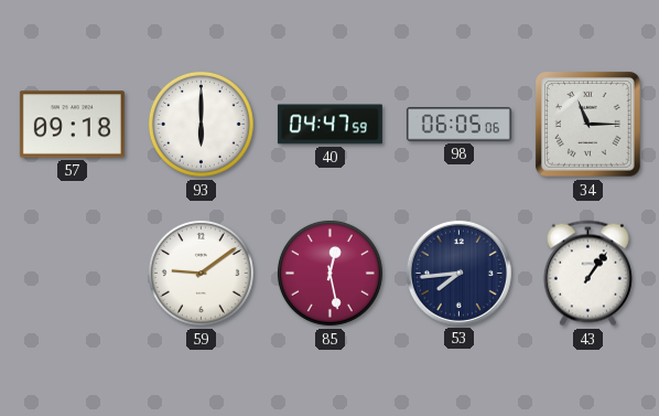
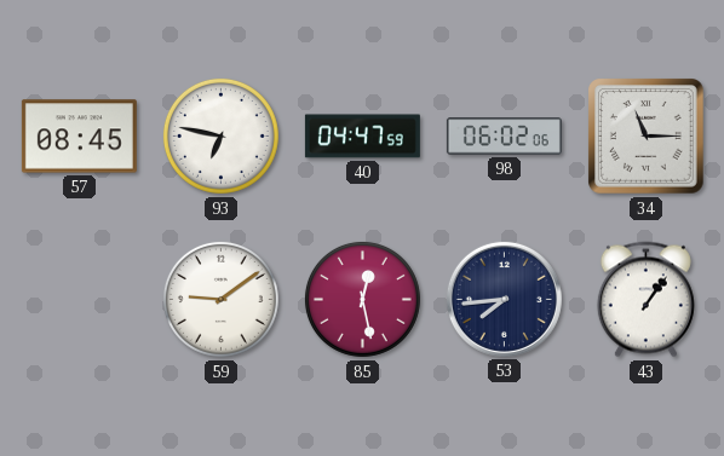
57: 09:18 -> 08:45
93: 6:00 -> 6:47
98: 06:05 -> 06:02
